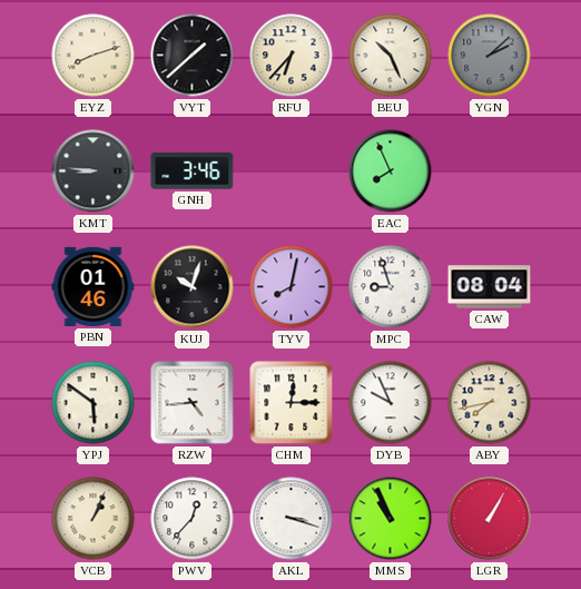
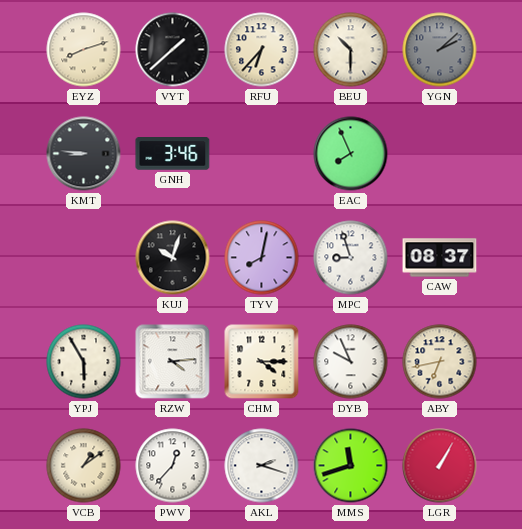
BEU: 10:26 -> 10:30
PBN: 01:46 -> none
CAW: 08:04 -> 08:37
YPJ: 5:51 -> 5:55
RZW: 4:44 -> 4:14
CHM: 12:15 -> 4:15
ABY: 7:43 -> 6:43
VCB: 1:04 -> 1:09
AKL: 3:18 -> 2:18
MMS: 10:56 -> 11:42
